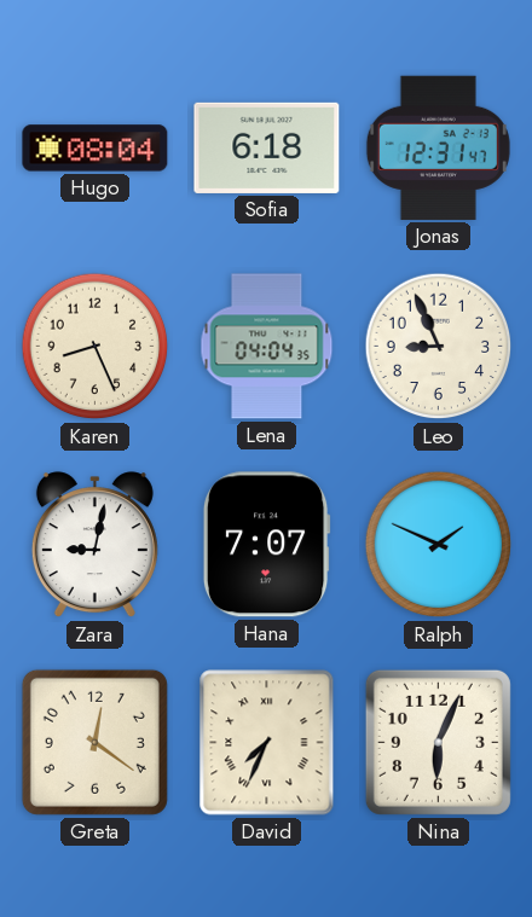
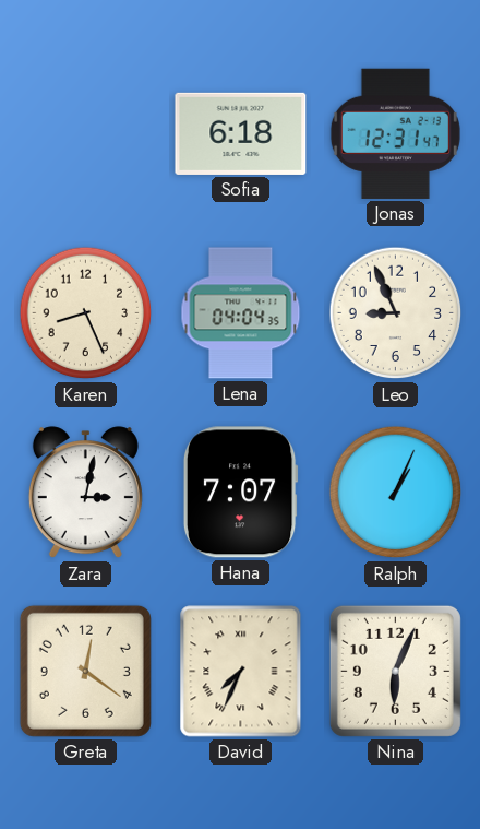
Hugo: 08:04 -> none
Zara: 9:02 -> 3:02
Ralph: 1:49 -> 1:04
